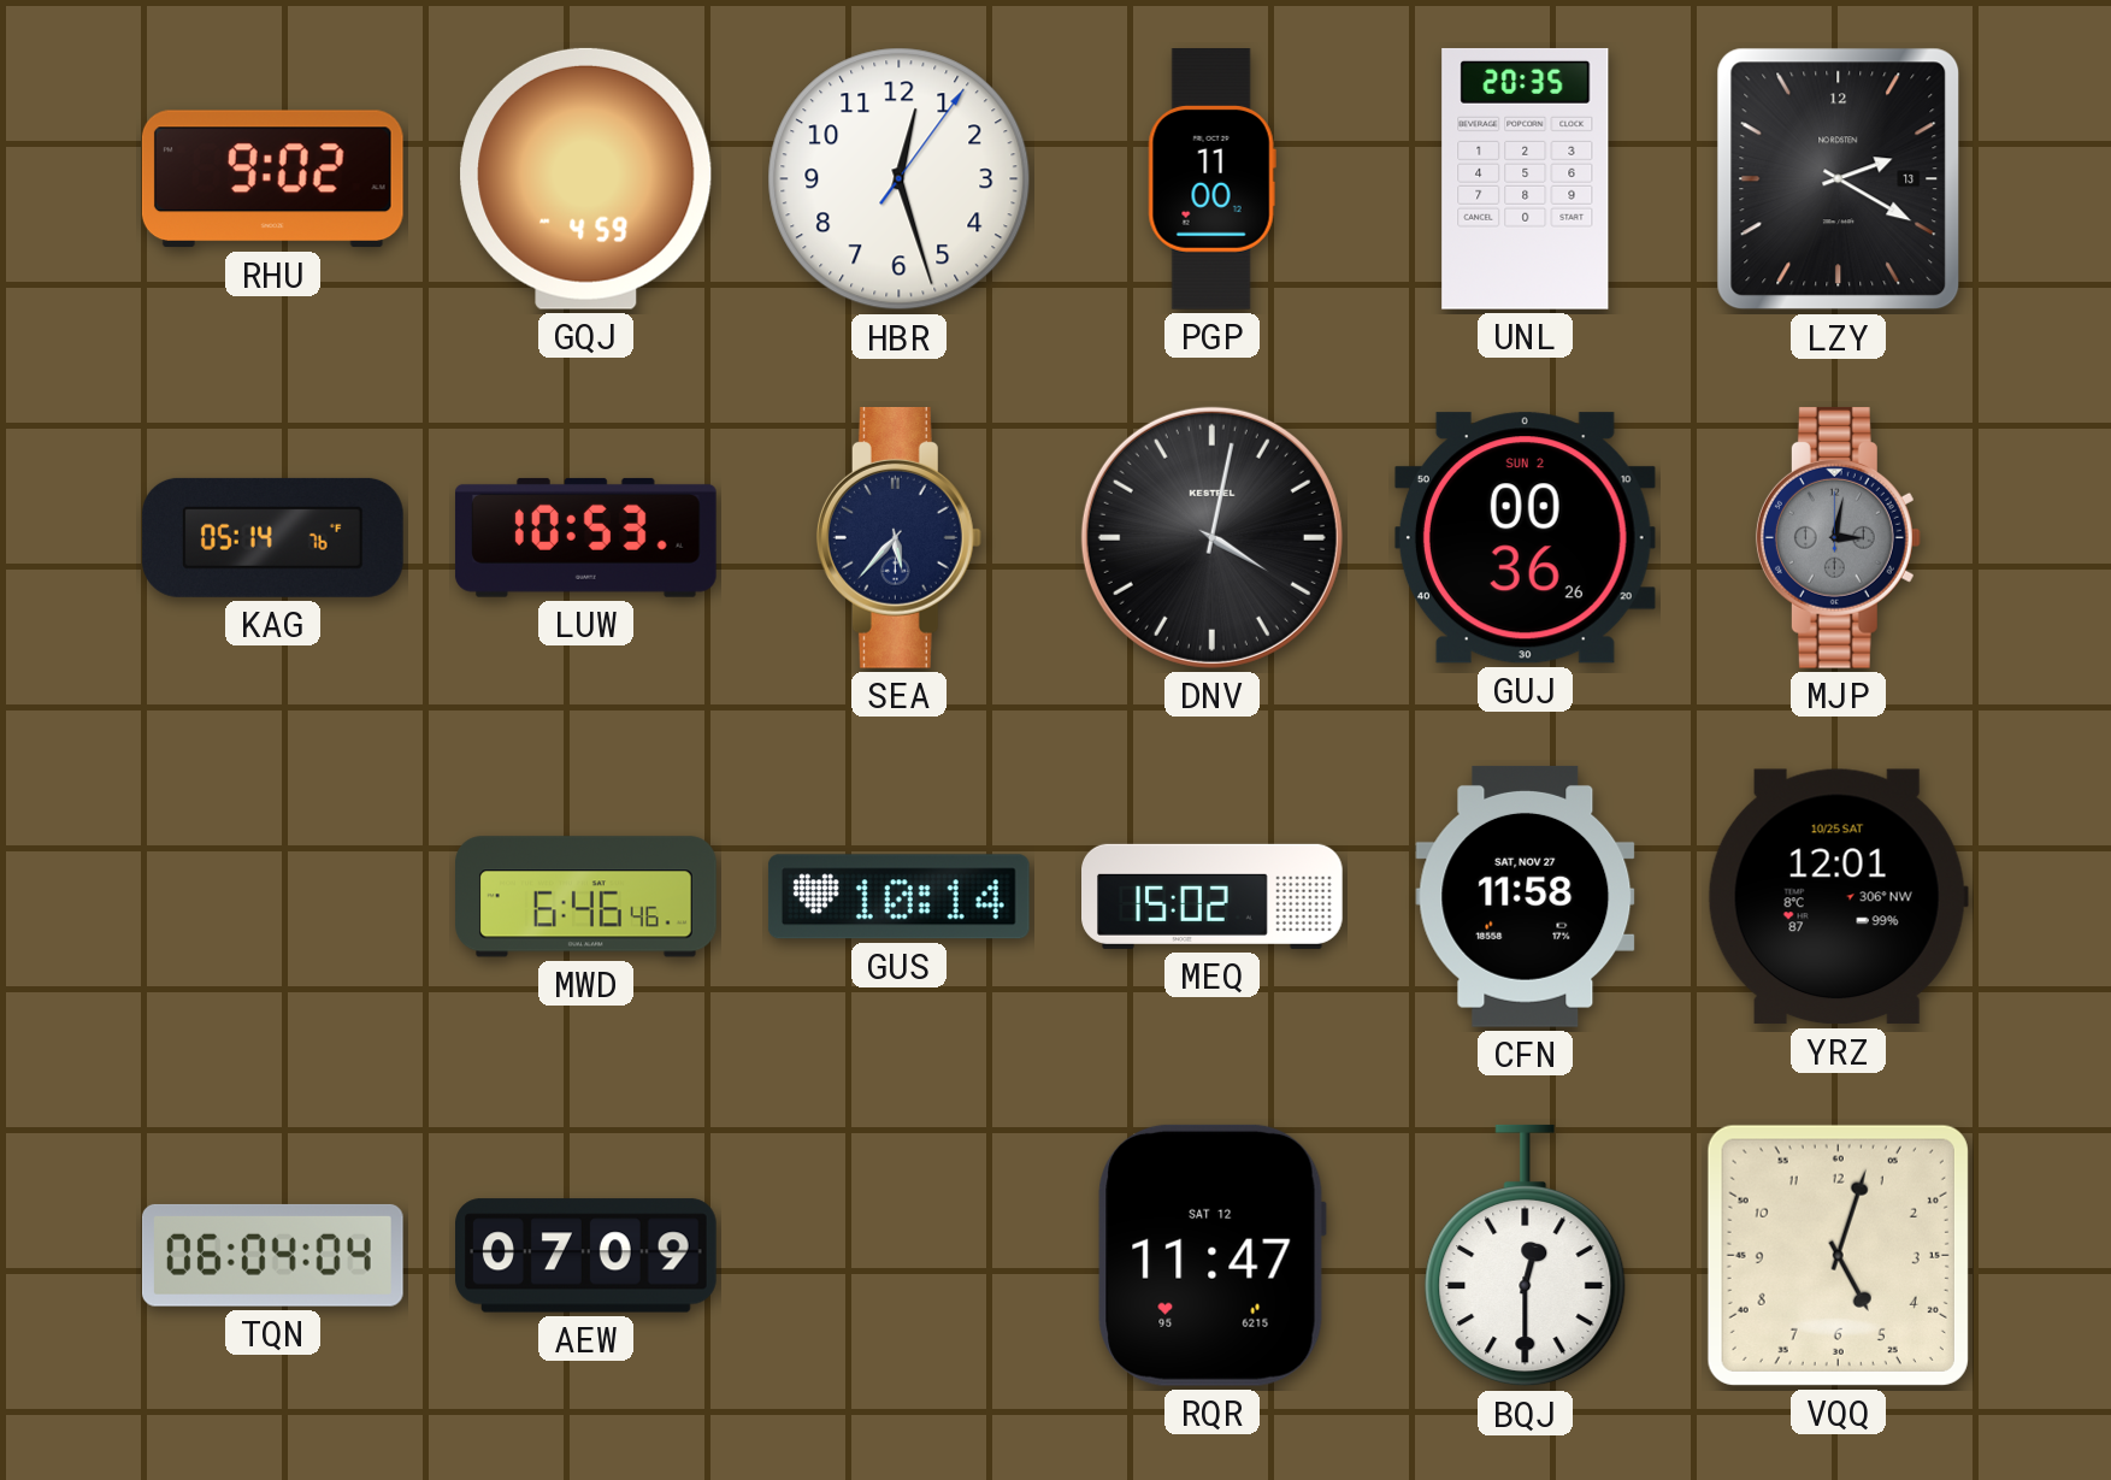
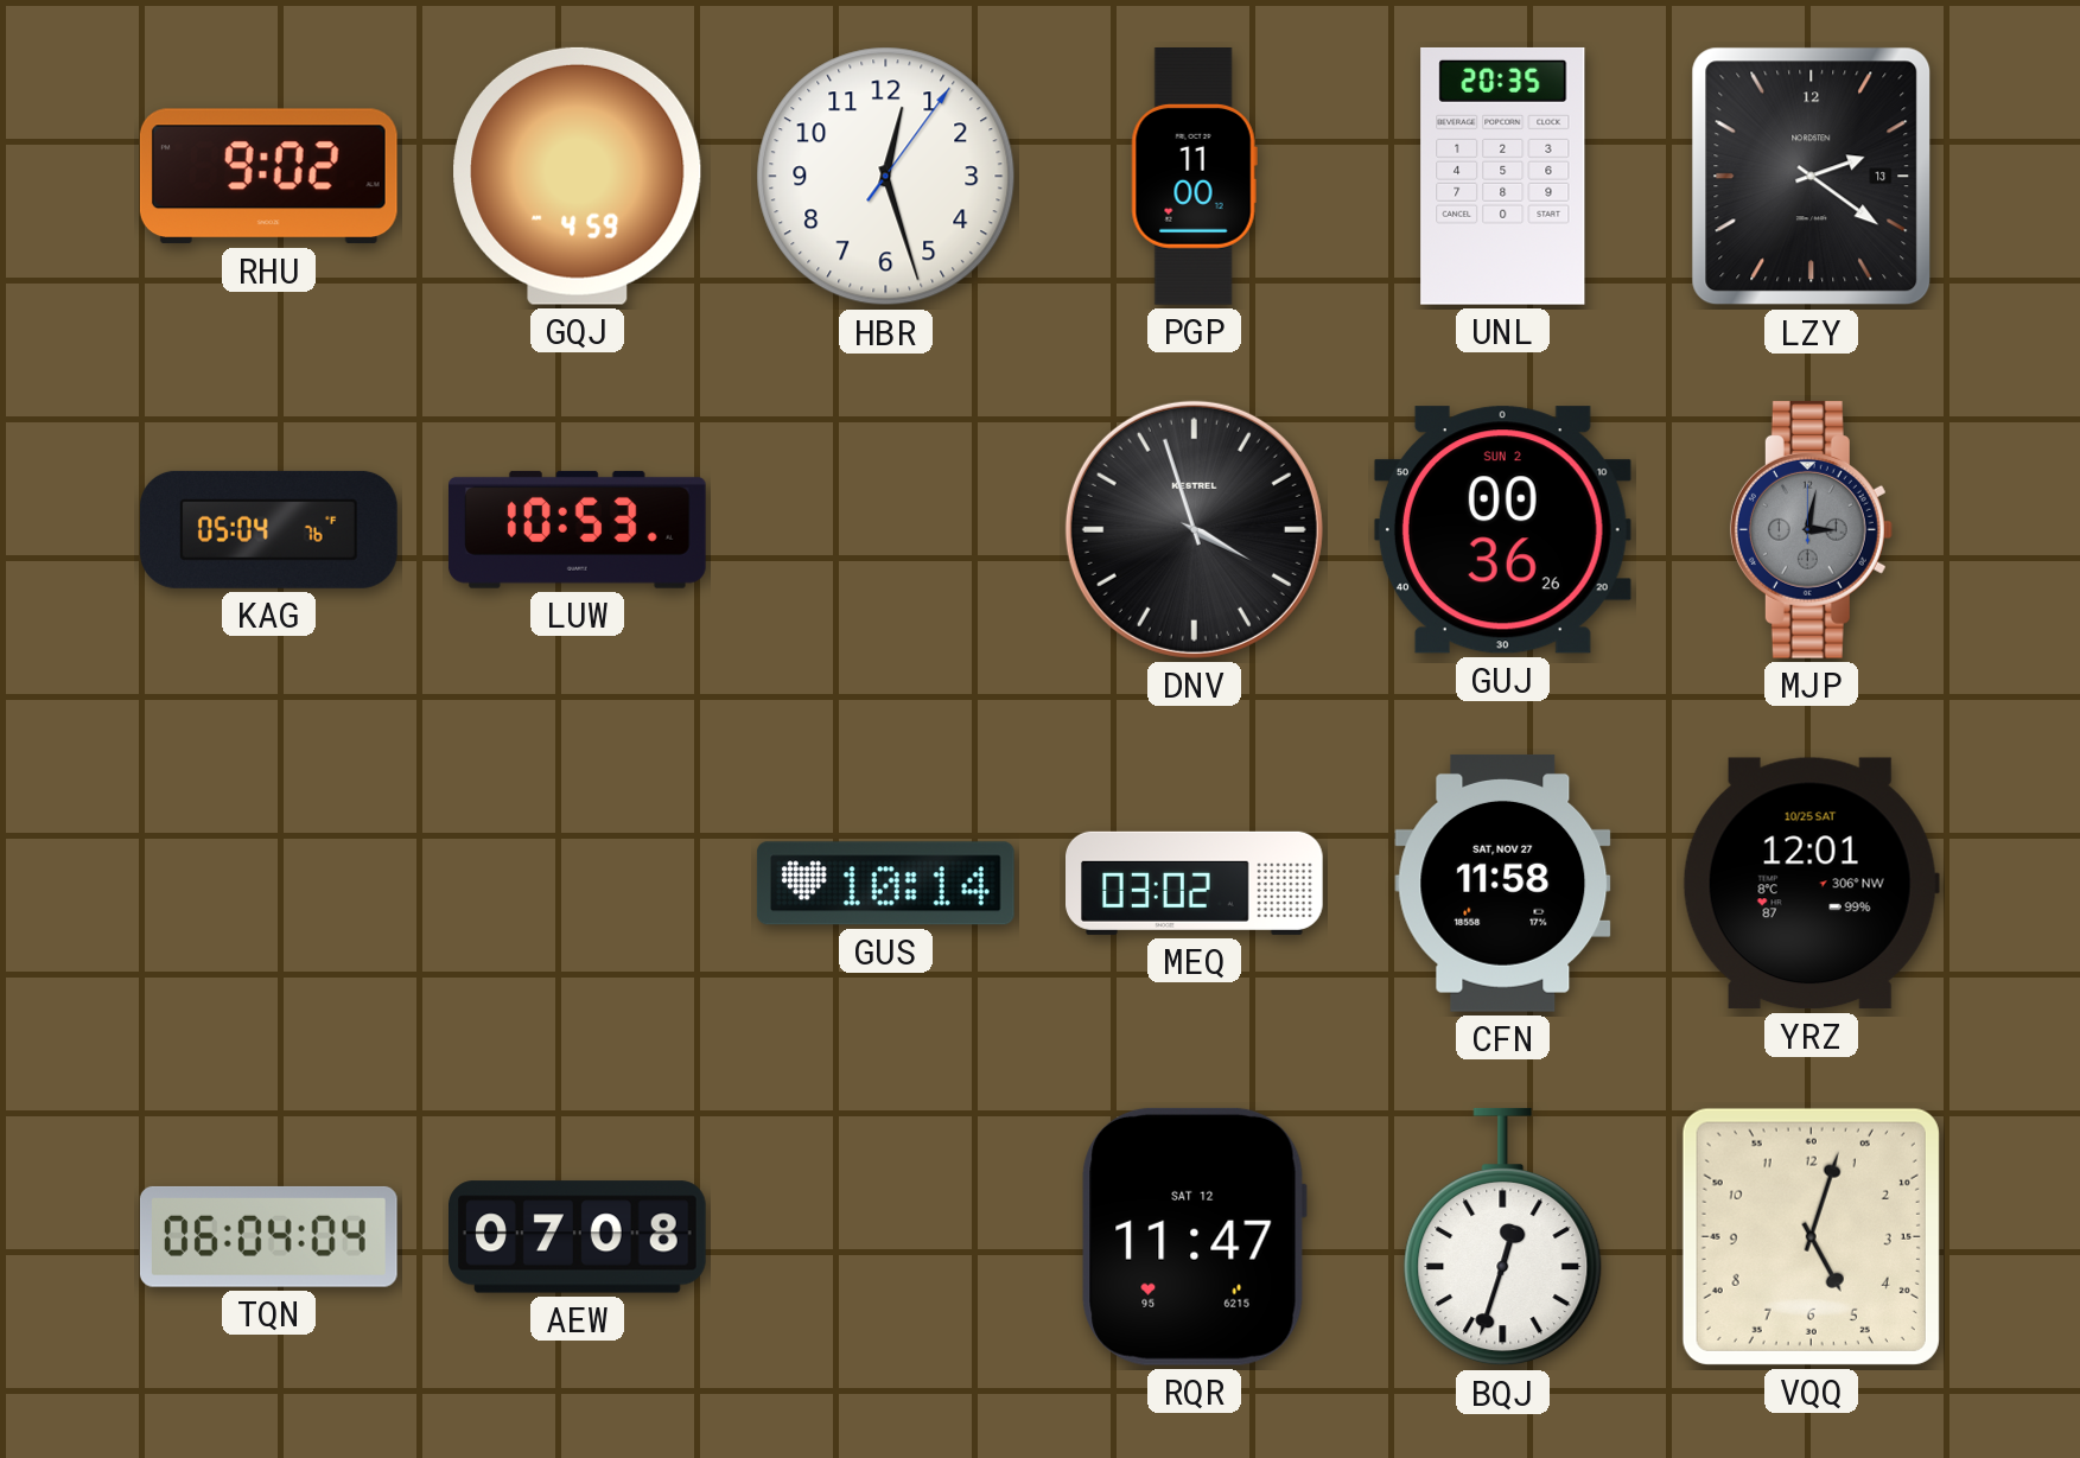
LZY: 2:20 -> 2:21
KAG: 05:14 -> 05:04
SEA: 5:37 -> none
DNV: 4:02 -> 3:57
MWD: 6:46 -> none
MEQ: 15:02 -> 03:02
AEW: 07:09 -> 07:08
BQJ: 12:30 -> 12:33
